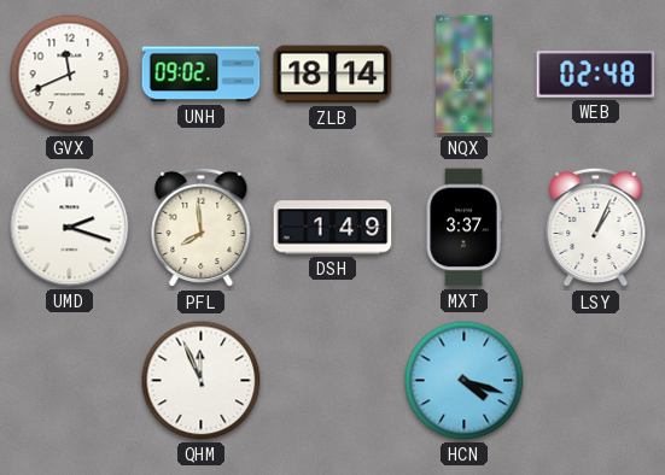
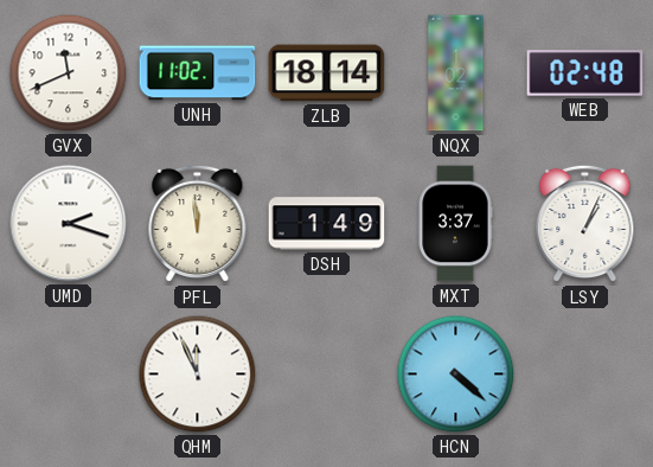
UNH: 09:02 -> 11:02
PFL: 7:59 -> 11:59
HCN: 4:18 -> 4:22
